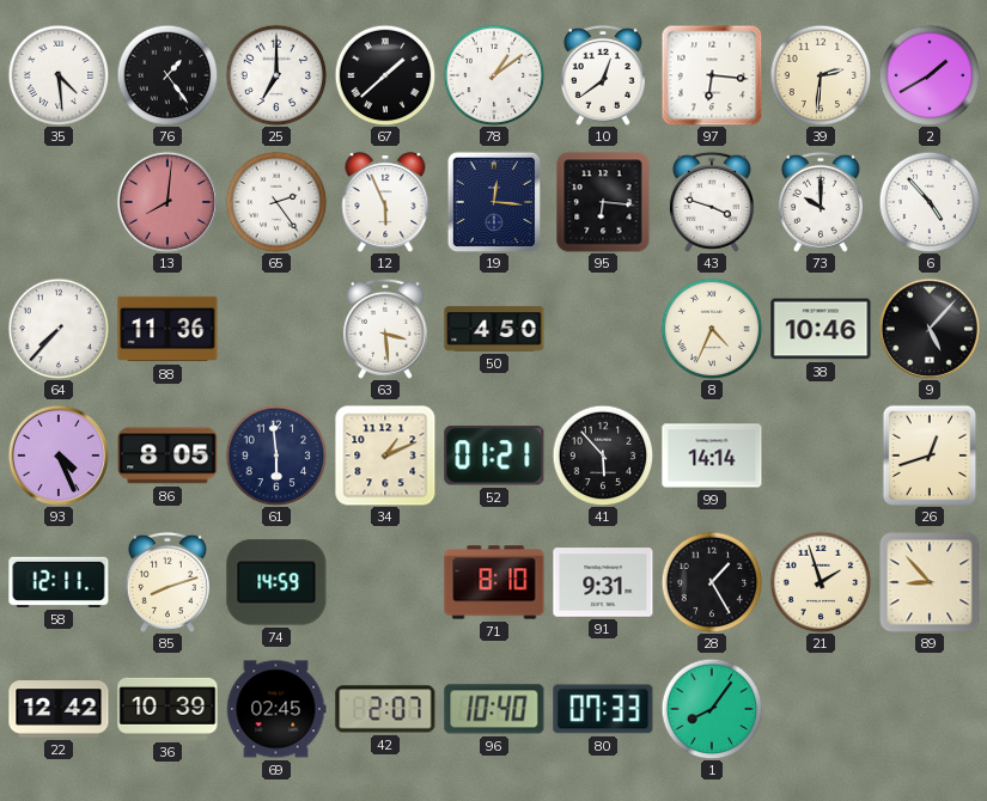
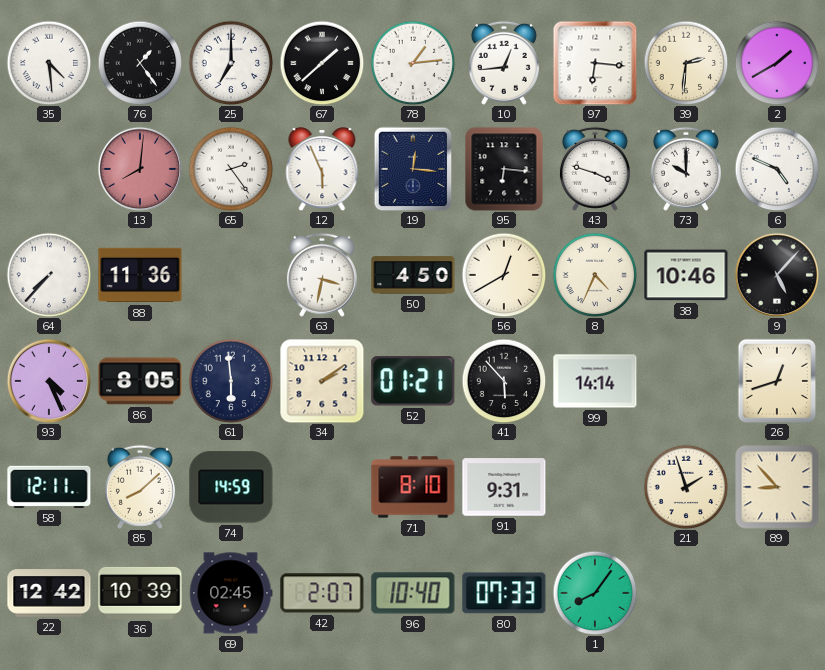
78: 1:09 -> 1:14
10: 12:39 -> 12:44
6: 4:53 -> 4:49
63: 3:29 -> 3:32
56: none -> 12:40
34: 1:11 -> 2:09
85: 8:12 -> 8:08
28: 1:25 -> none
